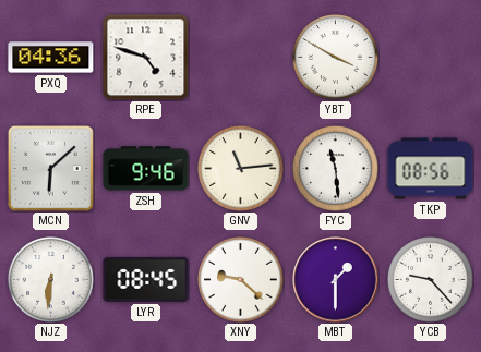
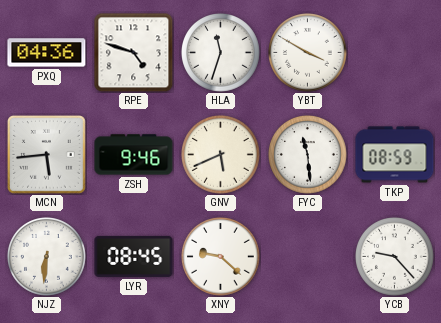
HLA: none -> 11:33
MCN: 6:08 -> 5:44
GNV: 11:14 -> 5:41
TKP: 08:56 -> 08:59
MBT: 1:30 -> none
